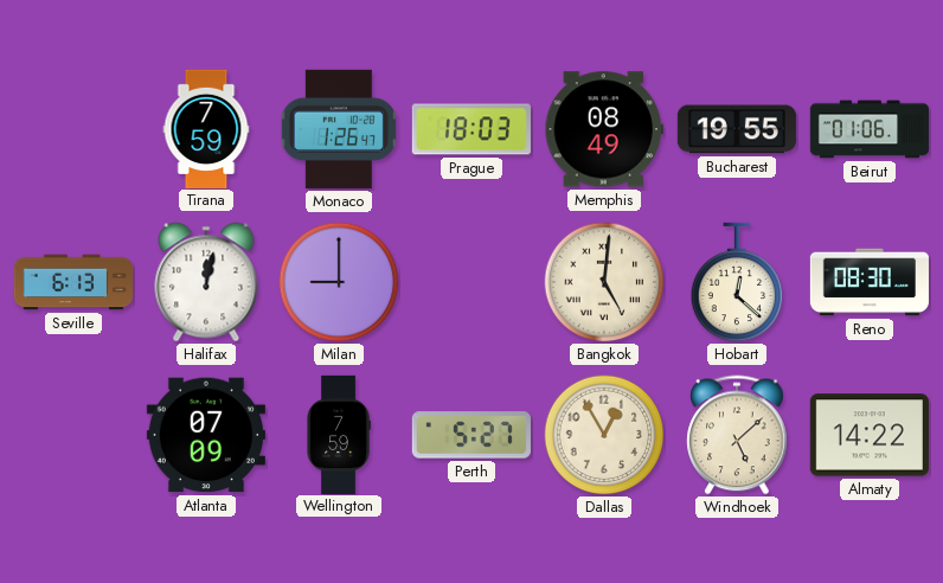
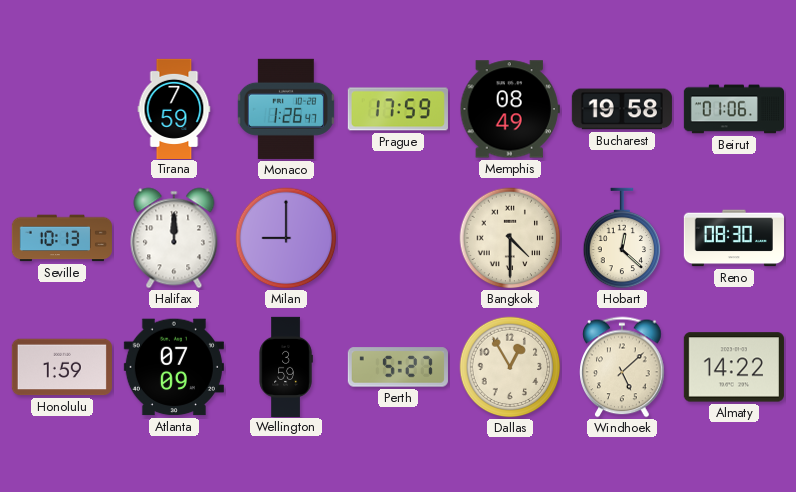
Prague: 18:03 -> 17:59
Bucharest: 19:55 -> 19:58
Seville: 6:13 -> 10:13
Halifax: 12:02 -> 12:00
Bangkok: 5:01 -> 4:30
Honolulu: none -> 1:59
Wellington: 7:59 -> 3:59
